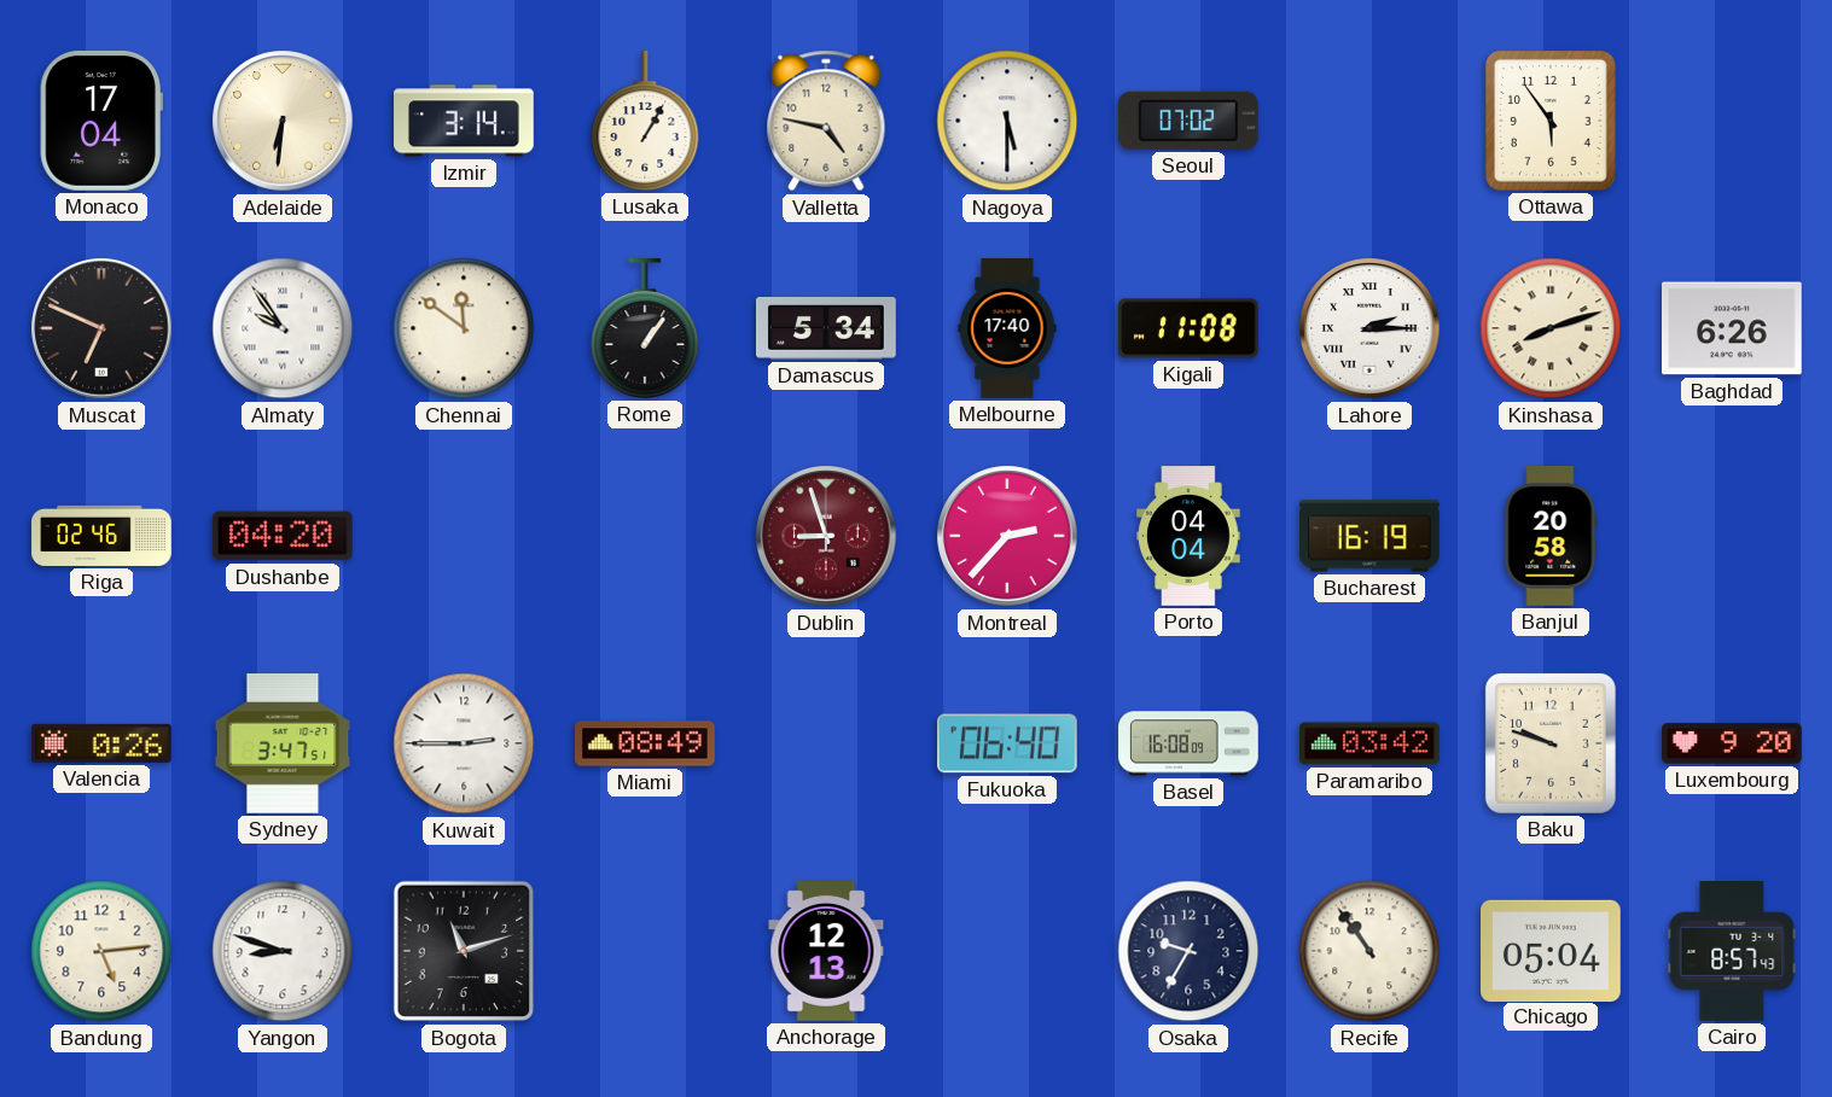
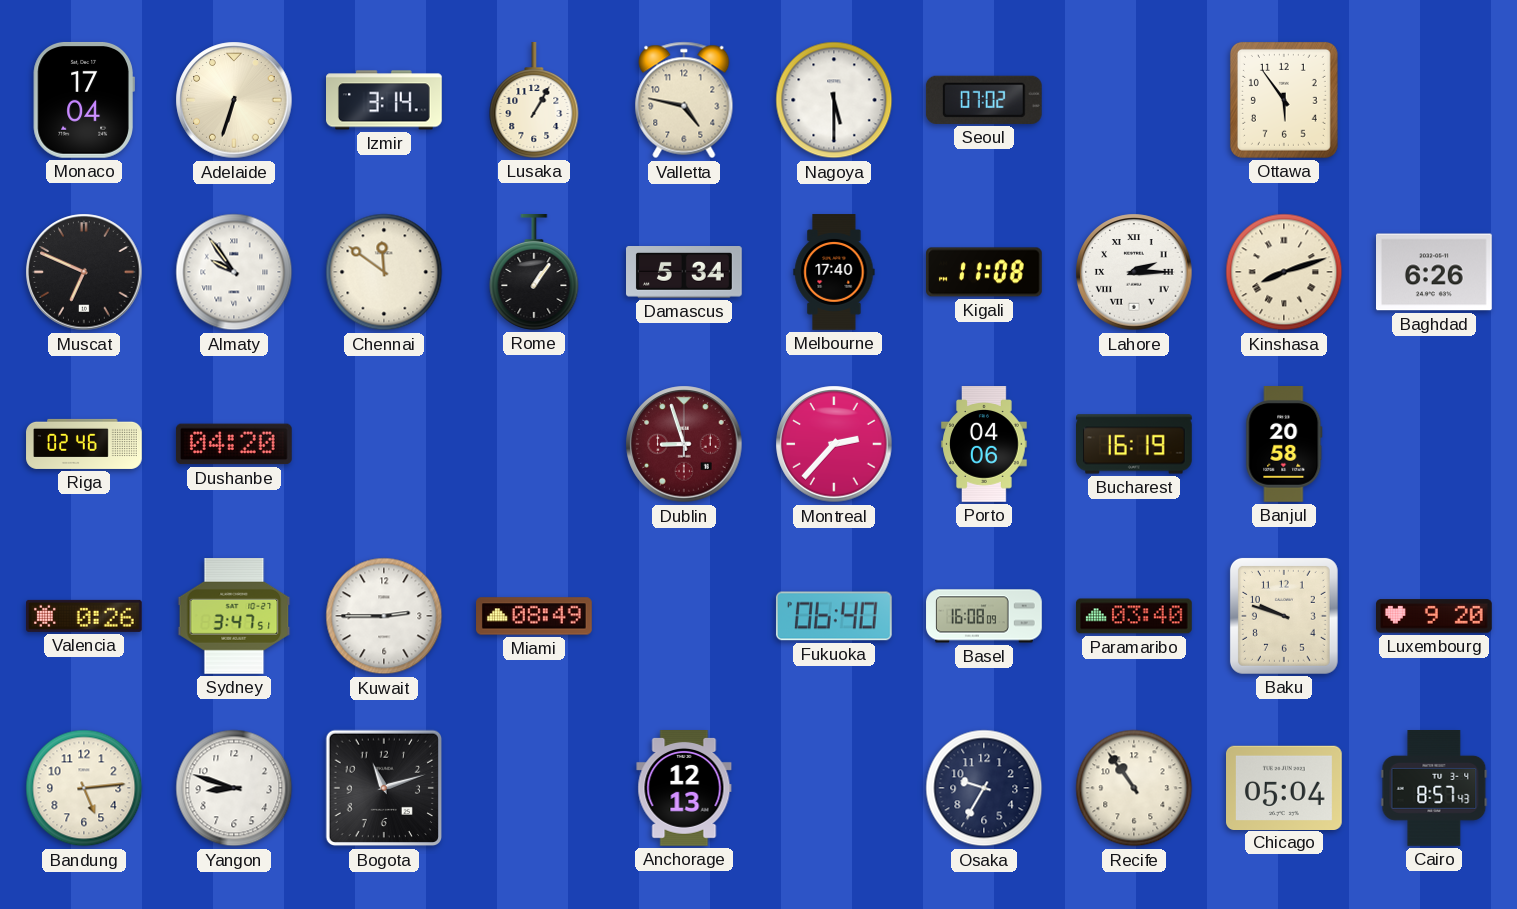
Adelaide: 6:31 -> 6:33
Porto: 04:04 -> 04:06
Paramaribo: 03:42 -> 03:40
